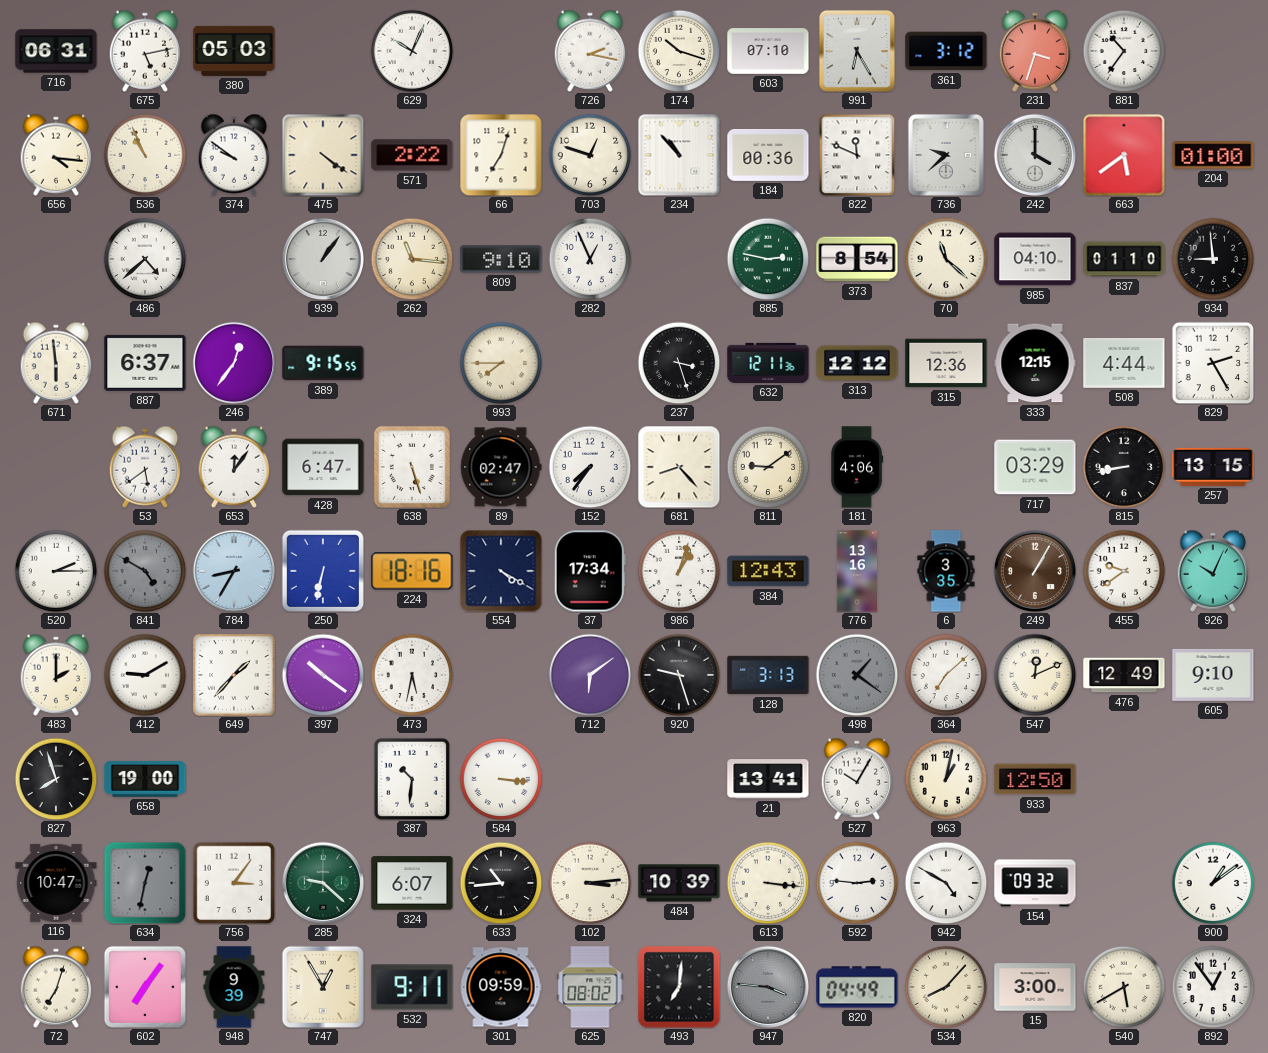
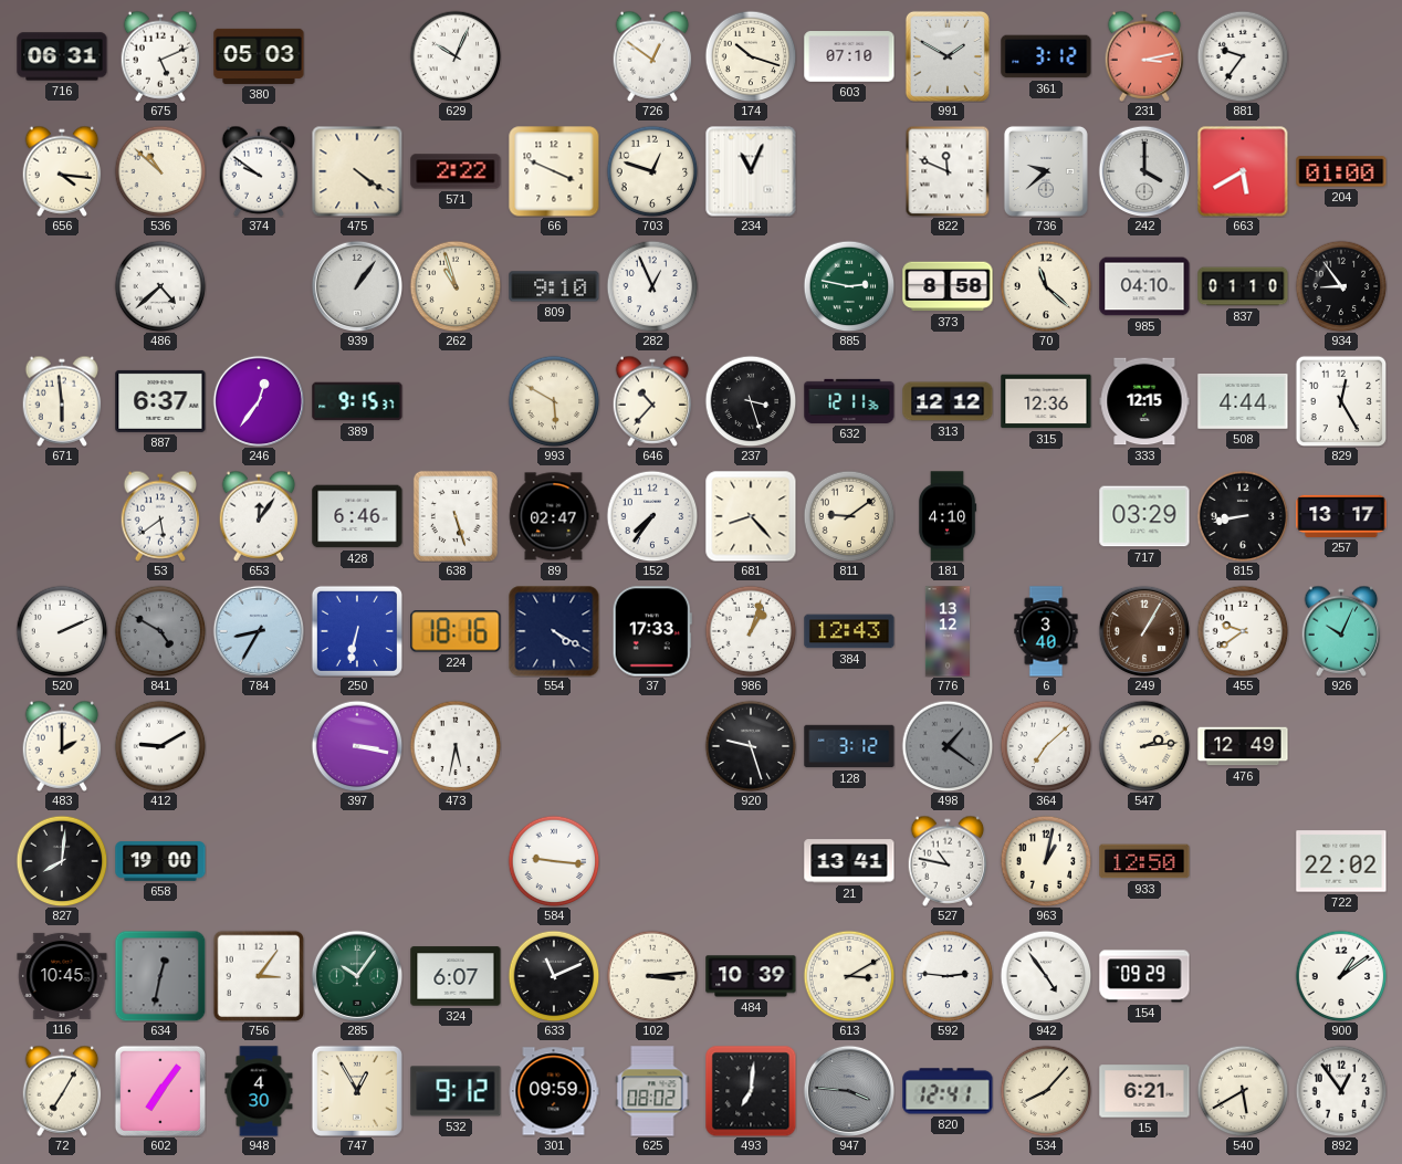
675: 5:13 -> 5:11
726: 2:17 -> 12:51
991: 6:25 -> 1:50
231: 3:33 -> 3:13
881: 10:36 -> 9:36
536: 10:56 -> 10:52
66: 7:03 -> 3:49
234: 10:53 -> 11:04
184: 00:36 -> none
663: 5:39 -> 5:40
262: 11:16 -> 10:57
373: 8:54 -> 8:58
934: 8:59 -> 8:54
389: 9:15:55 -> 9:15:37
993: 7:45 -> 5:50
646: none -> 10:37
829: 2:25 -> 12:25
428: 6:47 -> 6:46
181: 4:06 -> 4:10
257: 13:15 -> 13:17
520: 2:15 -> 2:11
37: 17:34 -> 17:33
776: 13:16 -> 13:12
6: 3:35 -> 3:40
649: 1:37 -> none
397: 10:21 -> 3:17
712: 6:09 -> none
128: 3:13 -> 3:12
547: 12:11 -> 2:14
605: 9:10 -> none
827: 7:57 -> 8:01
387: 10:31 -> none
584: 3:16 -> 9:16
527: 10:05 -> 10:47
722: none -> 22:02
116: 10:47 -> 10:45
285: 9:22 -> 10:06
633: 10:44 -> 11:11
613: 3:16 -> 3:10
942: 4:50 -> 4:54
154: 09:32 -> 09:29
72: 7:03 -> 7:05
948: 9:39 -> 4:30
532: 9:11 -> 9:12
820: 04:49 -> 12:41
15: 3:00 -> 6:21
